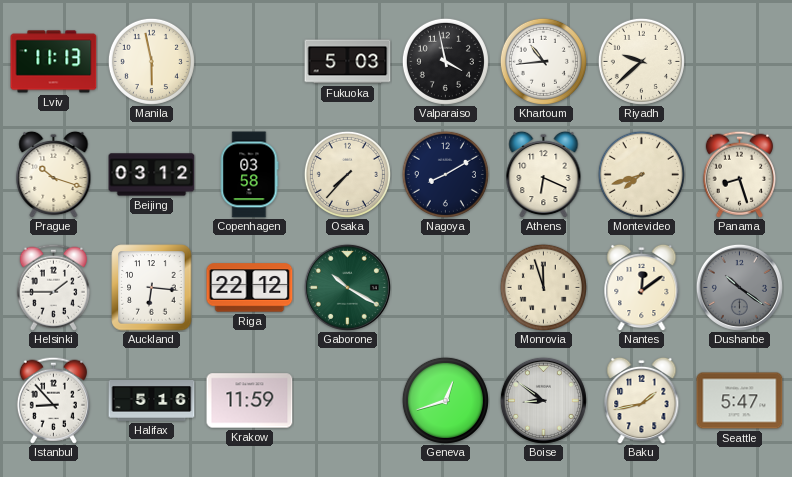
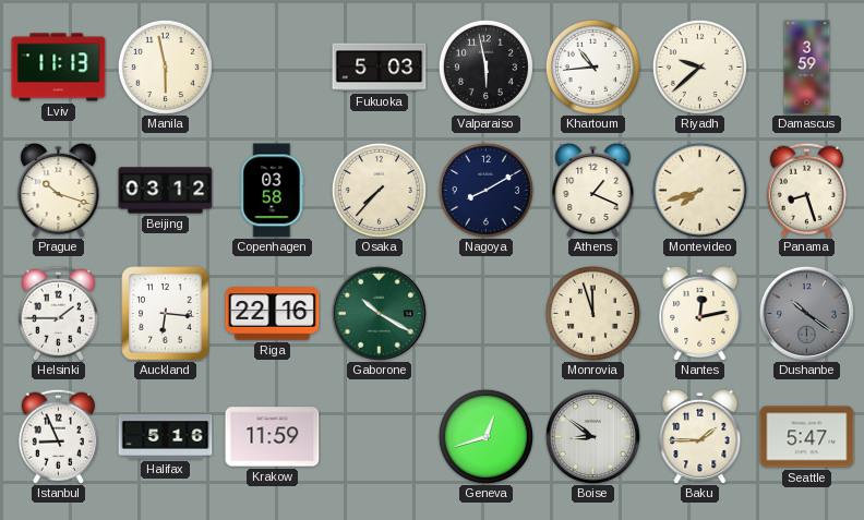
Valparaiso: 3:58 -> 5:58
Damascus: none -> 3:59
Athens: 6:19 -> 1:19
Riga: 22:12 -> 22:16
Nantes: 12:09 -> 12:13
Istanbul: 8:53 -> 8:56
Baku: 1:43 -> 1:45
